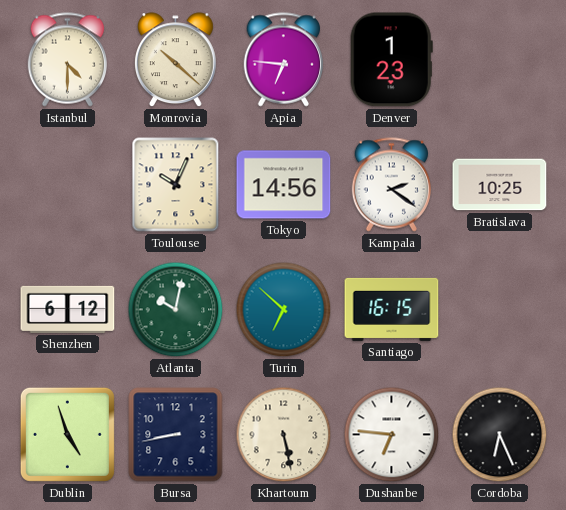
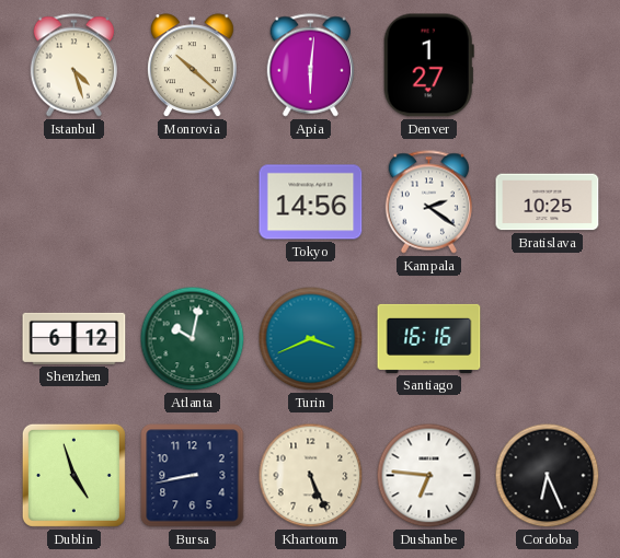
Istanbul: 4:30 -> 4:27
Apia: 6:46 -> 6:01
Denver: 1:23 -> 1:27
Toulouse: 10:04 -> none
Turin: 6:52 -> 3:41
Santiago: 16:15 -> 16:16
Khartoum: 5:28 -> 5:26
